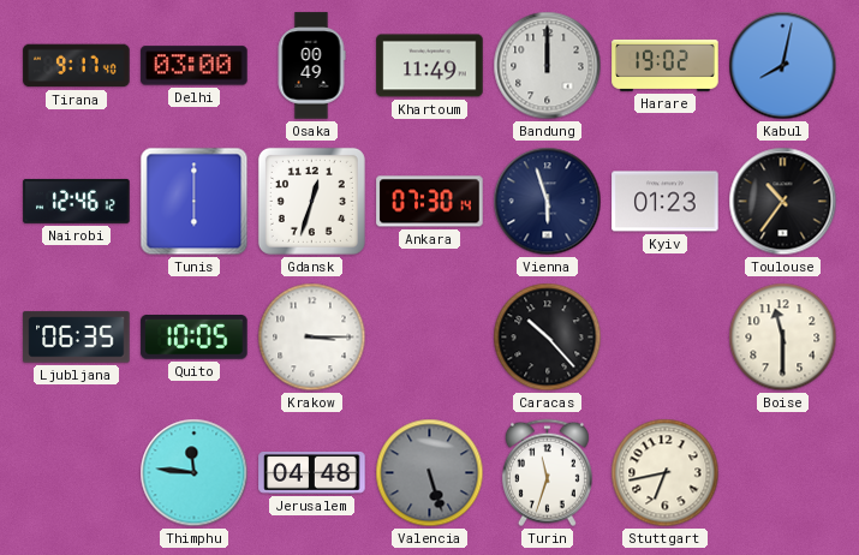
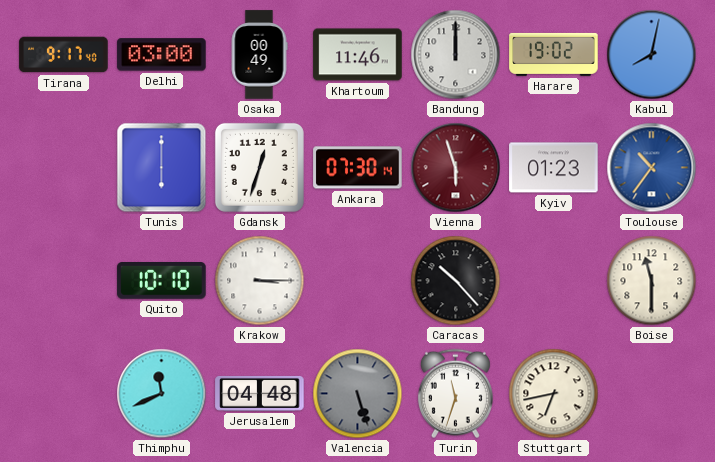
Khartoum: 11:49 -> 11:46
Nairobi: 12:46 -> none
Vienna dial: navy -> burgundy
Toulouse dial: black -> blue
Ljubljana: 06:35 -> none
Quito: 10:05 -> 10:10
Thimphu: 11:46 -> 11:41
